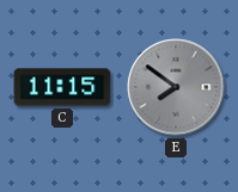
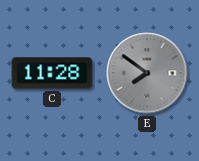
C: 11:15 -> 11:28
